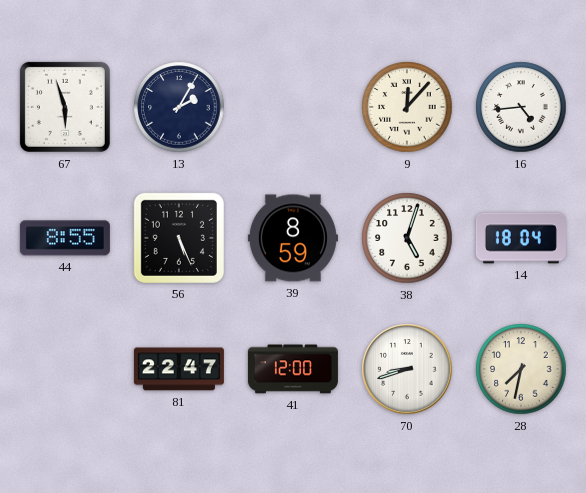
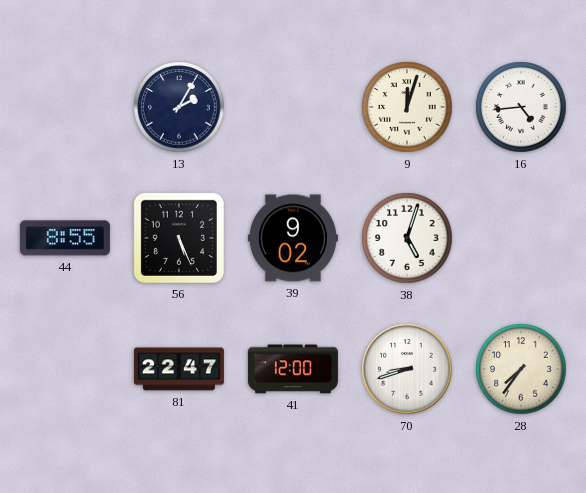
67: 5:57 -> none
9: 12:07 -> 12:03
39: 8:59 -> 9:02
14: 18:04 -> none
28: 7:32 -> 7:36
